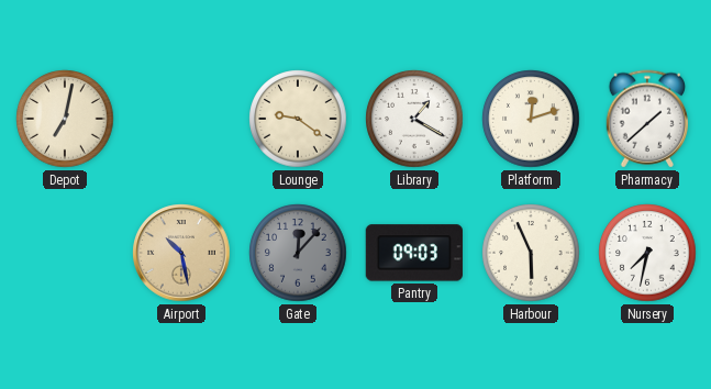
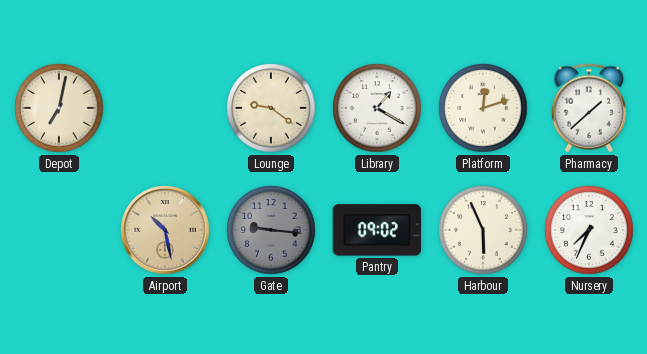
Gate: 12:07 -> 9:16
Pantry: 09:03 -> 09:02
Nursery: 7:32 -> 7:34
